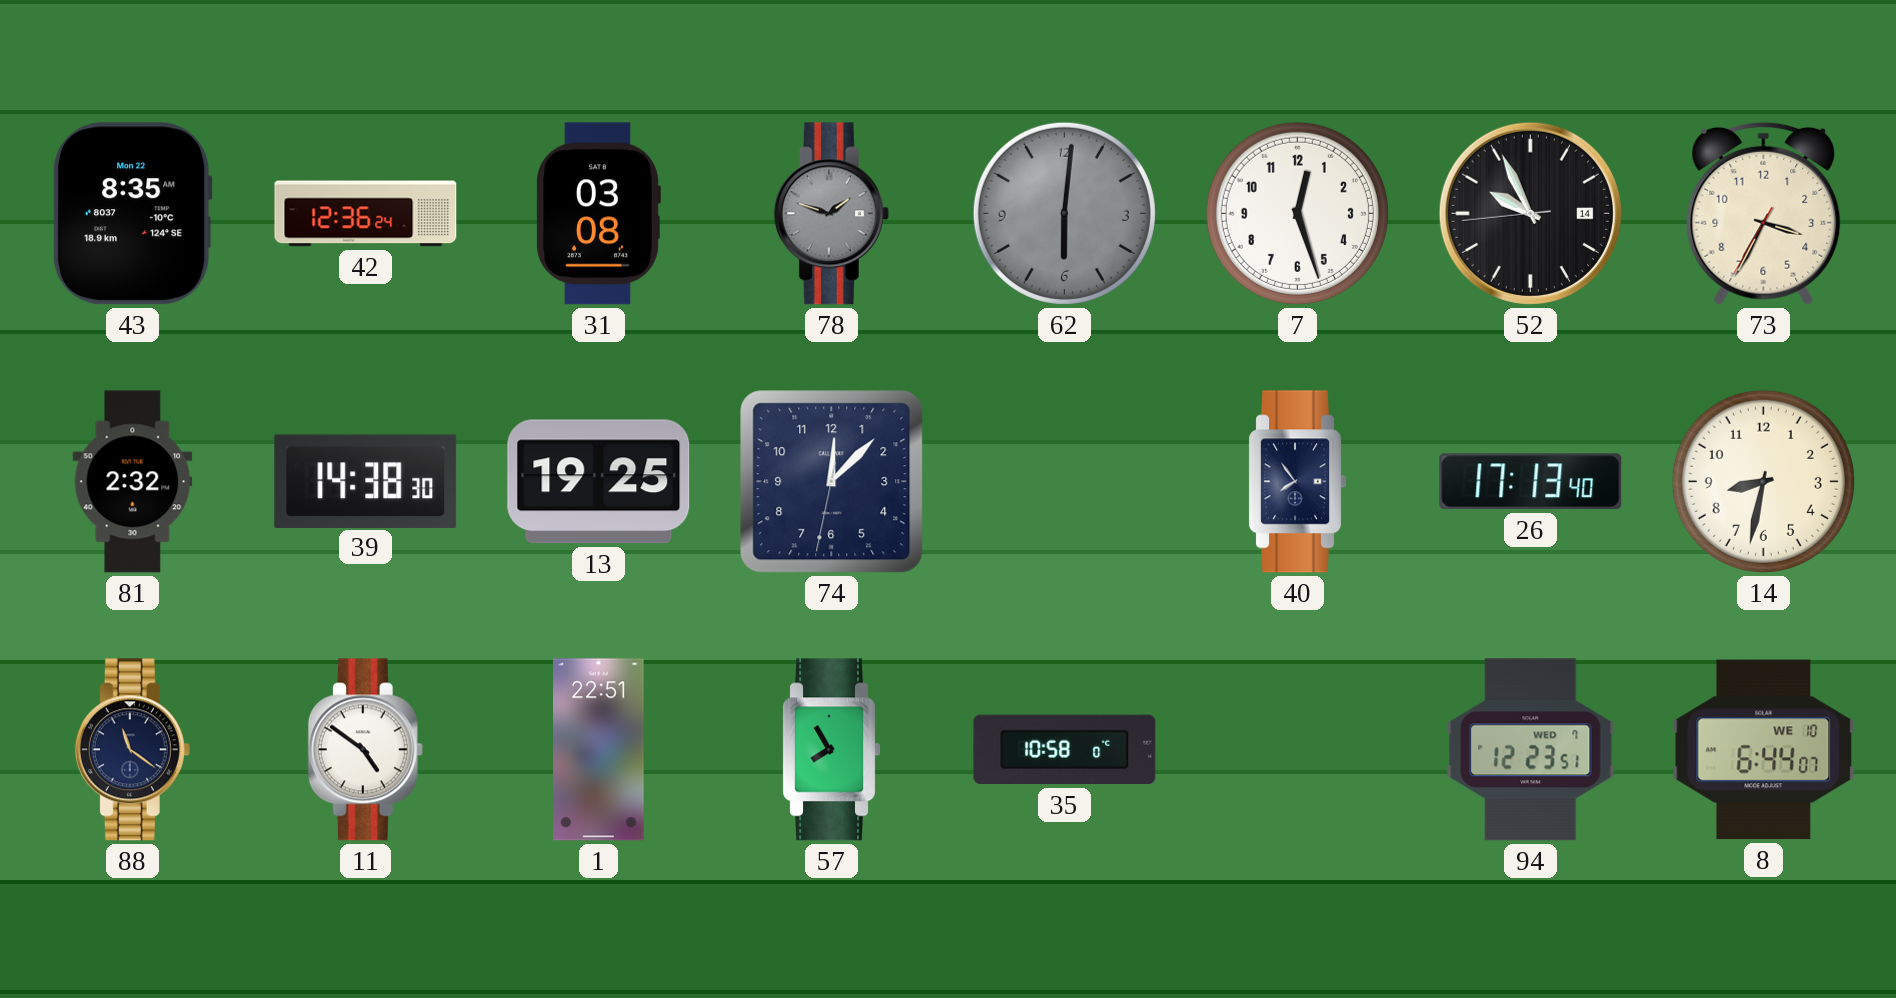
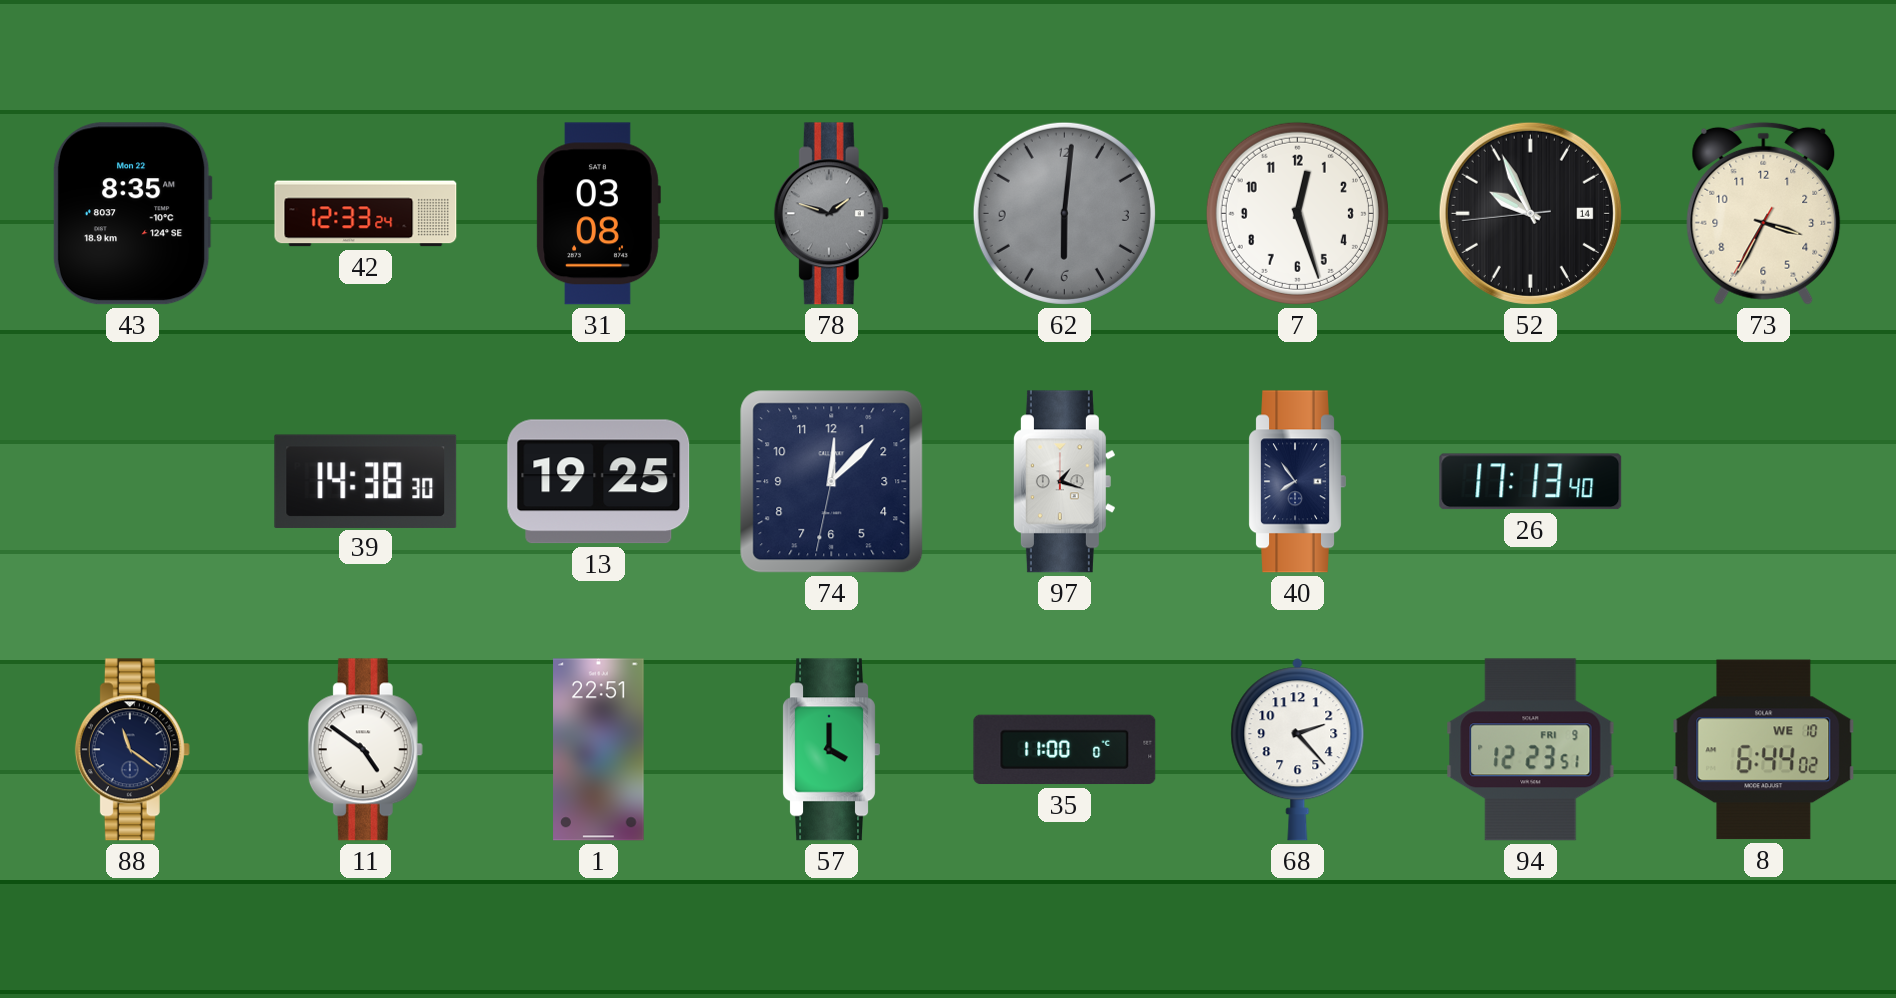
42: 12:36 -> 12:33
81: 2:32 -> none
97: none -> 1:18
14: 8:32 -> none
57: 7:55 -> 4:00
35: 10:58 -> 11:00
68: none -> 2:23
94 date: WED 7 -> FRI 9
8: 6:44:07 -> 6:44:02
